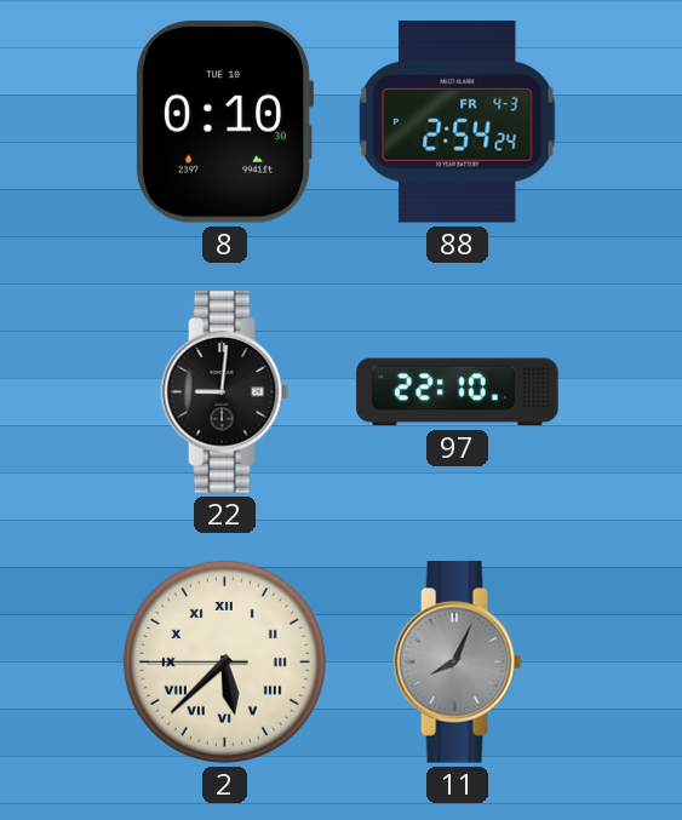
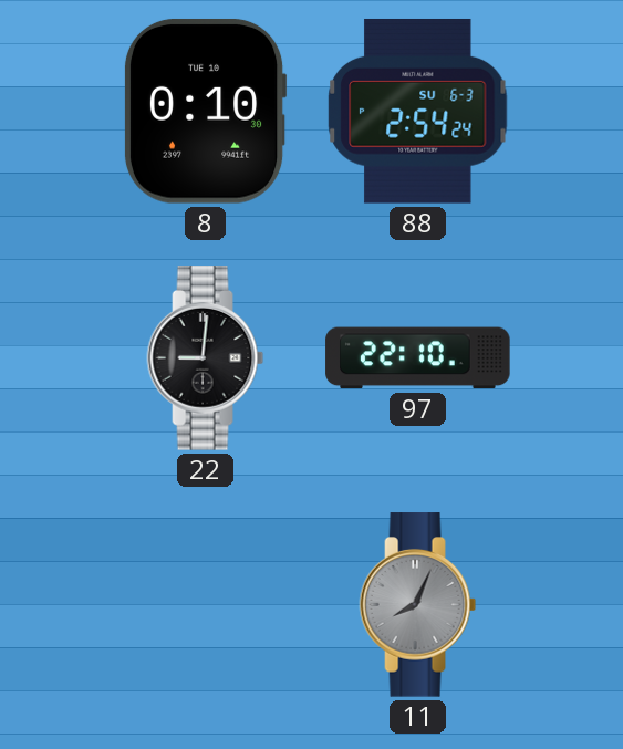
88 date: FR 4-3 -> SU 6-3
2: 5:37 -> none
